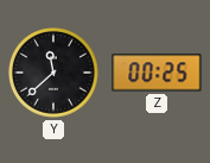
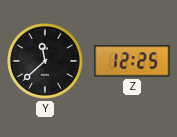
Z: 00:25 -> 12:25
